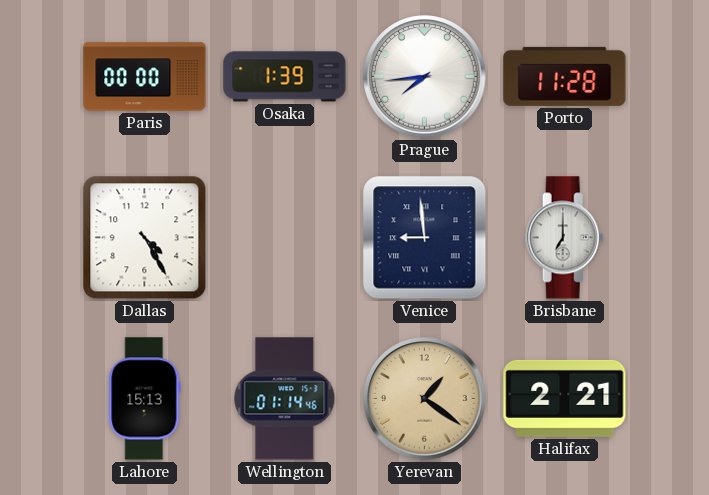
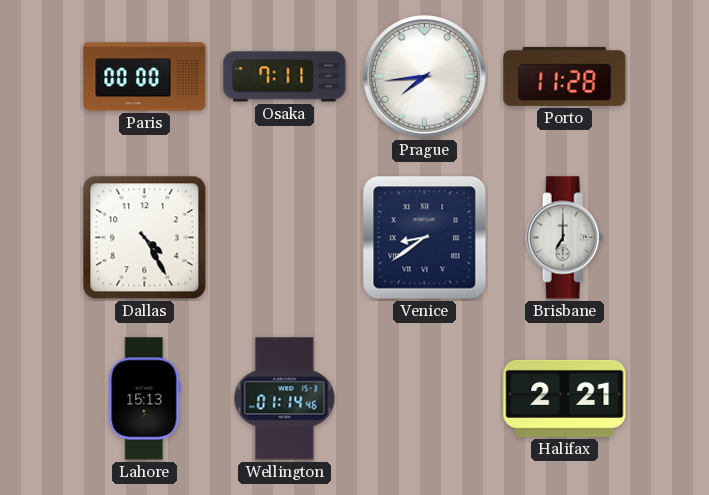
Osaka: 1:39 -> 7:11
Venice: 8:59 -> 8:39
Yerevan: 1:21 -> none
